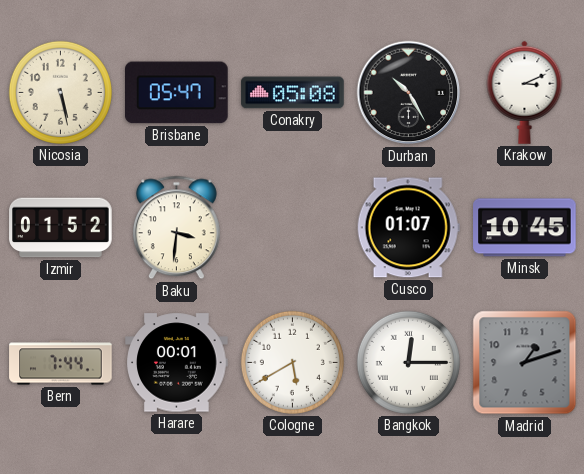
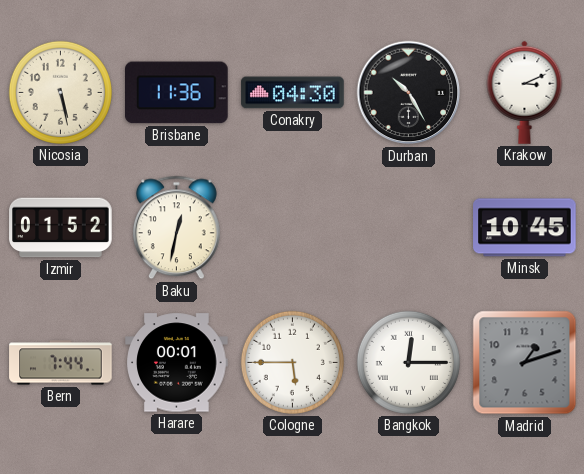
Brisbane: 05:47 -> 11:36
Conakry: 05:08 -> 04:30
Baku: 3:31 -> 12:32
Cusco: 01:07 -> none
Cologne: 5:40 -> 5:45
